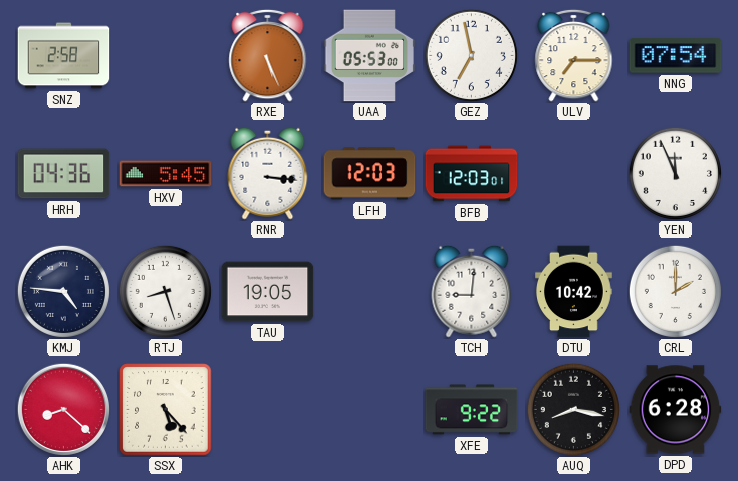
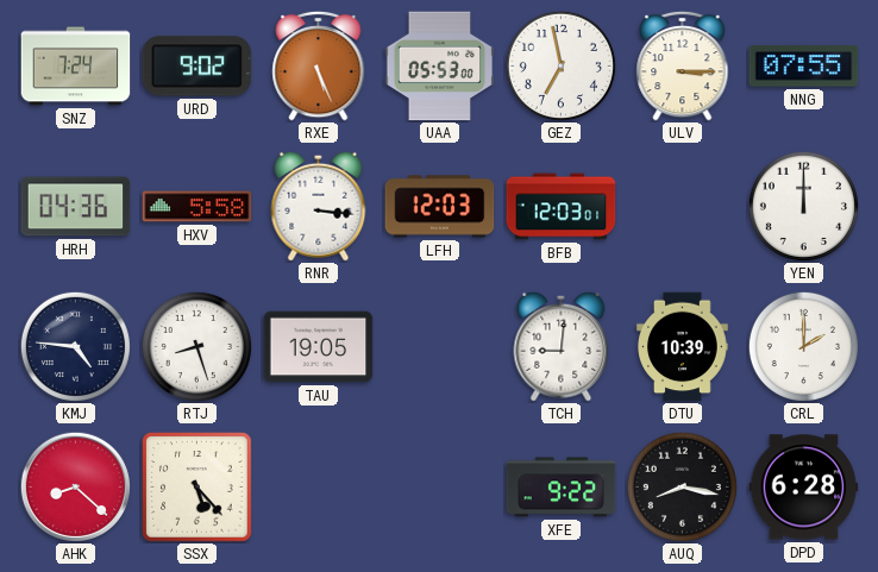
SNZ: 2:58 -> 7:24
URD: none -> 9:02
ULV: 7:15 -> 3:15
NNG: 07:54 -> 07:55
HXV: 5:45 -> 5:58
YEN: 11:56 -> 12:00
DTU: 10:42 -> 10:39
